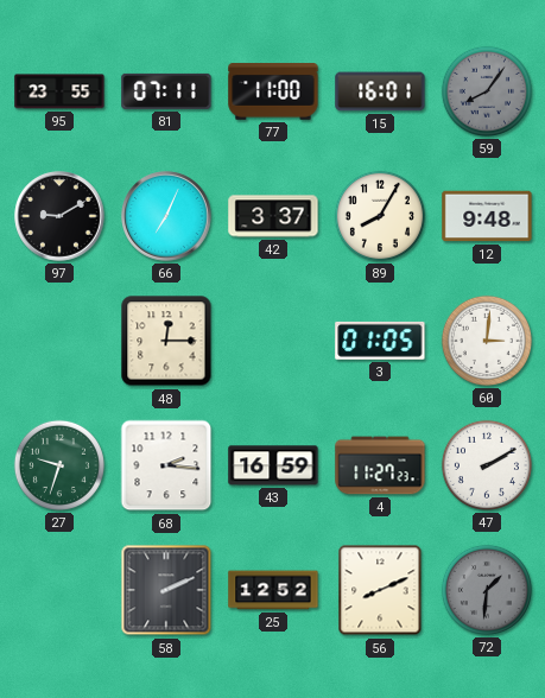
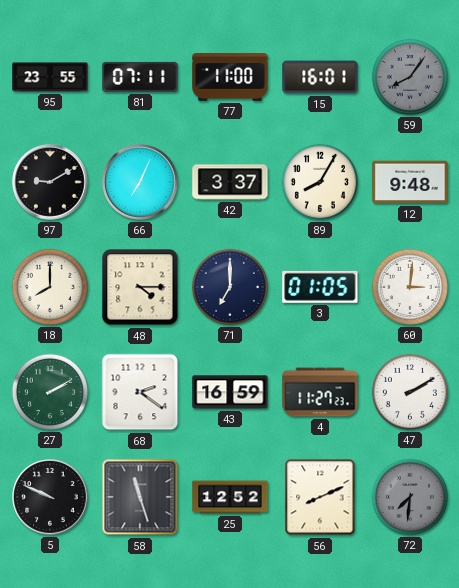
18: none -> 8:00
48: 12:15 -> 4:15
71: none -> 7:00
27: 9:33 -> 2:10
68: 2:16 -> 2:21
5: none -> 9:49
58: 2:11 -> 11:27
72: 1:31 -> 7:31
